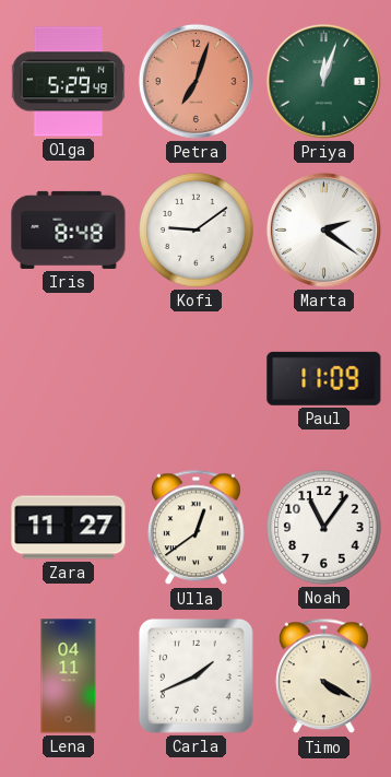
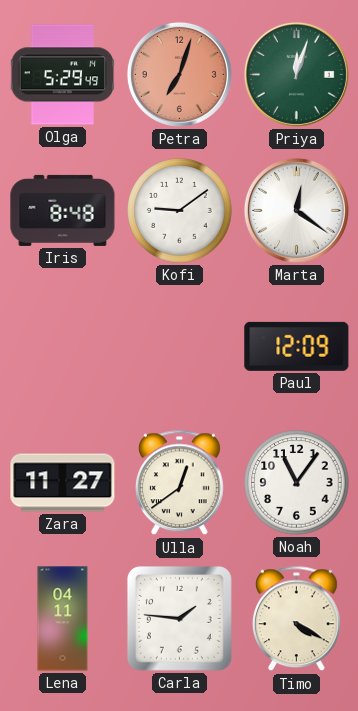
Marta: 2:21 -> 12:21
Paul: 11:09 -> 12:09
Carla: 1:41 -> 1:46
